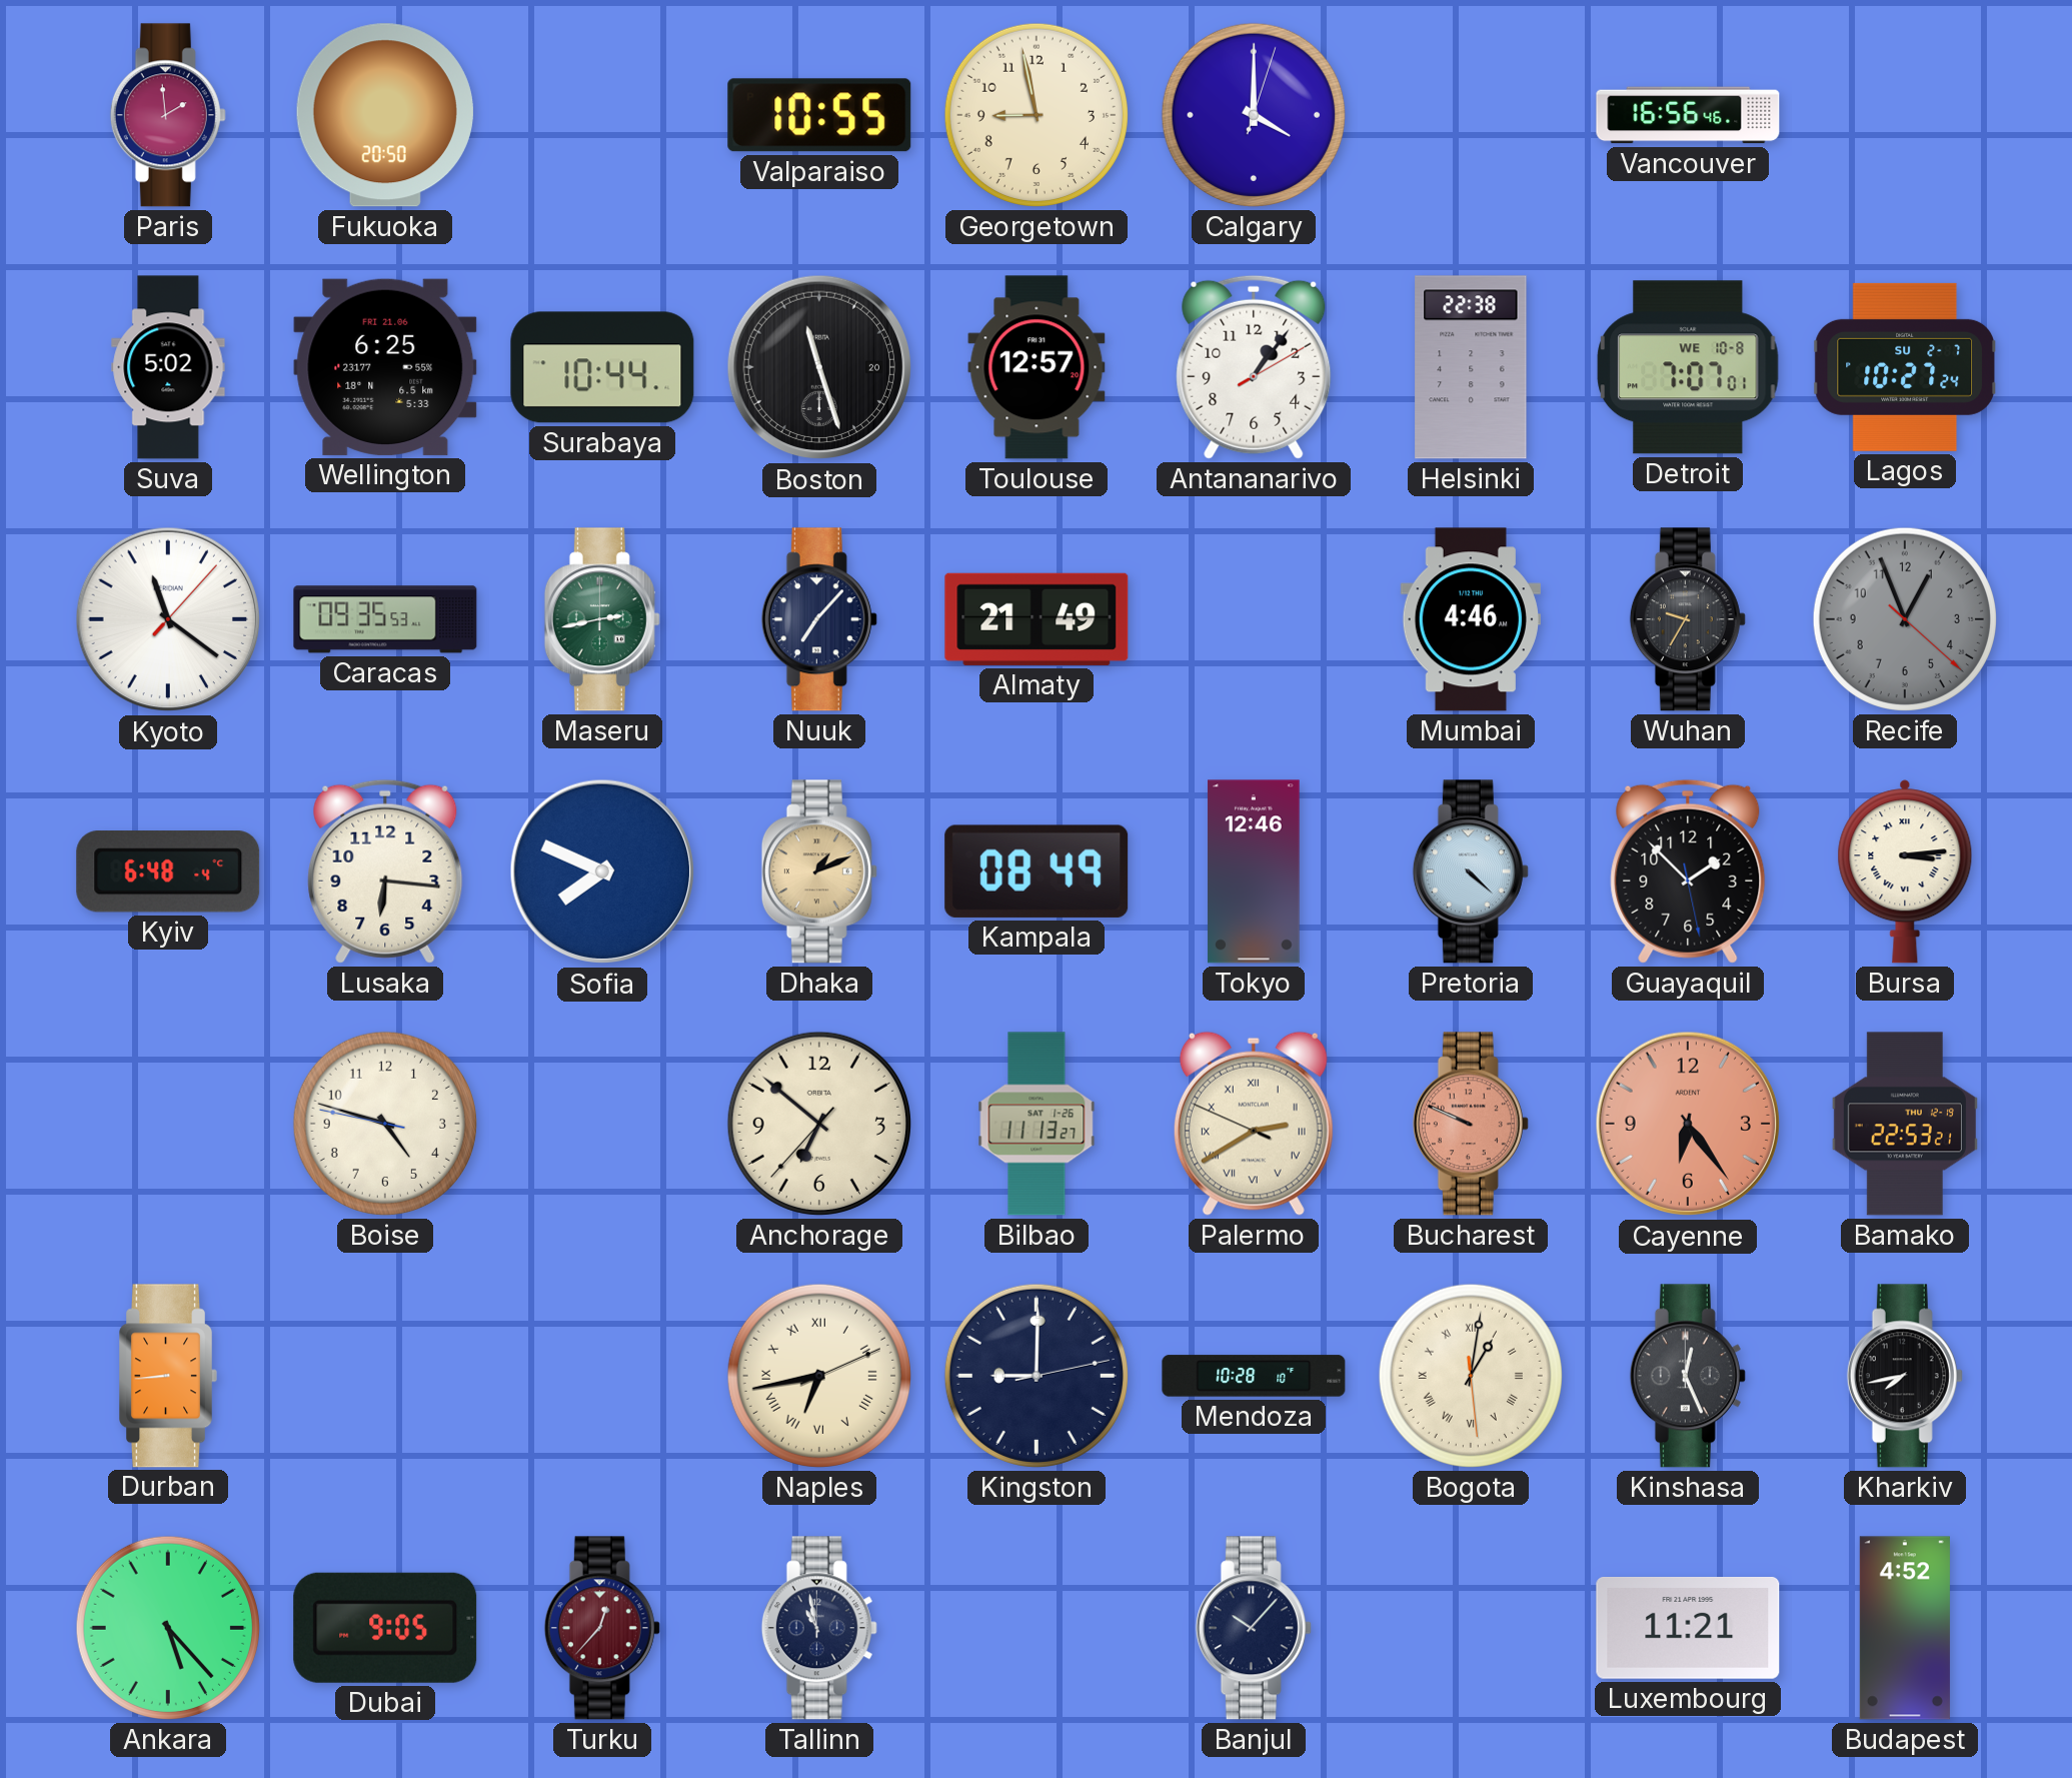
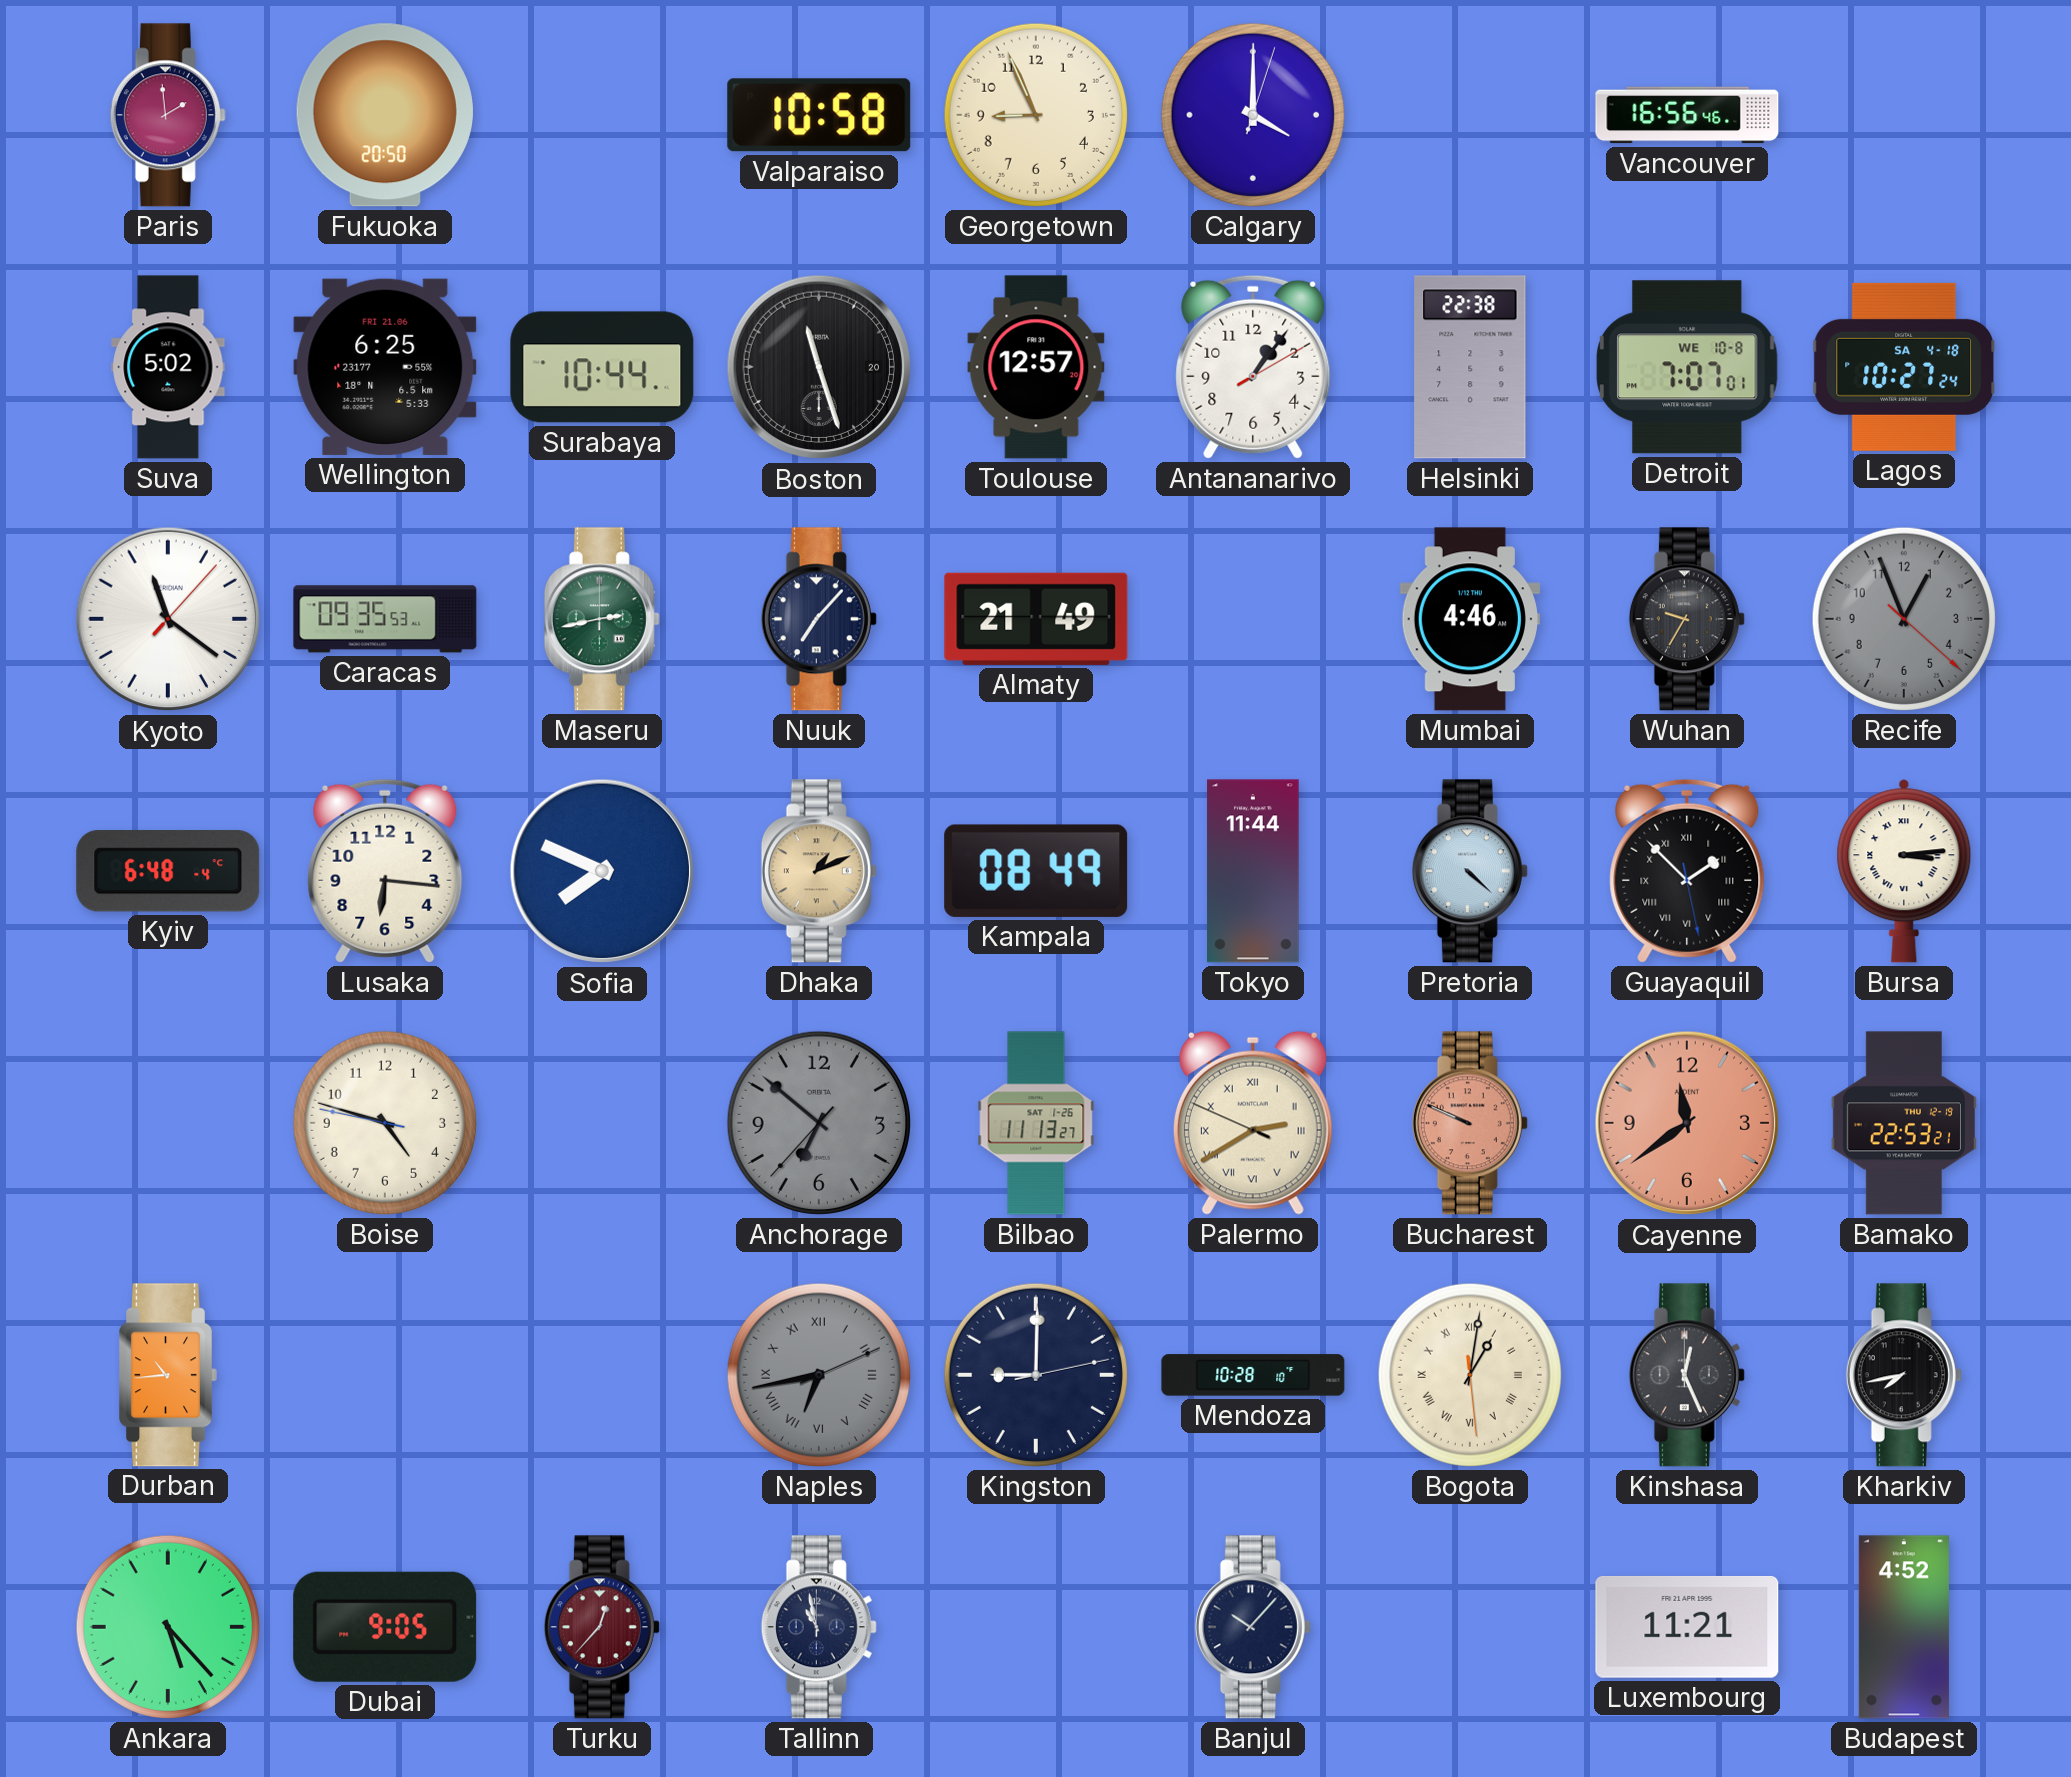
Valparaiso: 10:55 -> 10:58
Georgetown: 8:58 -> 8:56
Lagos date: SU 2-7 -> SA 4-18
Tokyo: 12:46 -> 11:44
Guayaquil numerals: Arabic -> Roman
Anchorage dial: cream -> grey
Cayenne: 6:24 -> 11:39
Durban: 8:44 -> 10:44
Naples dial: cream -> grey
